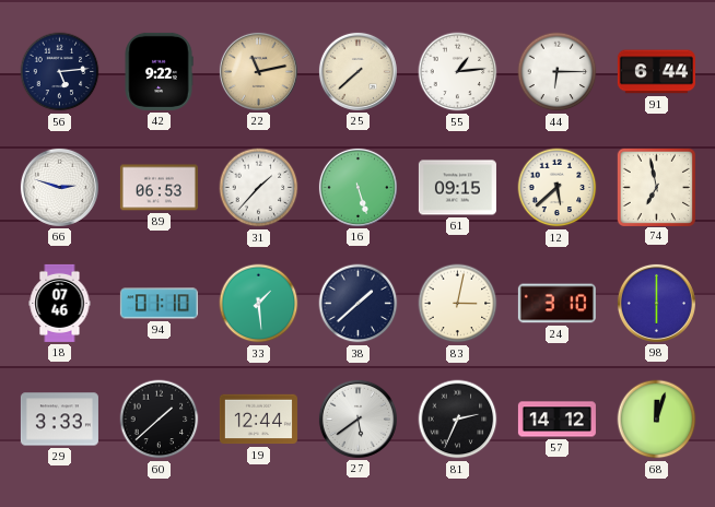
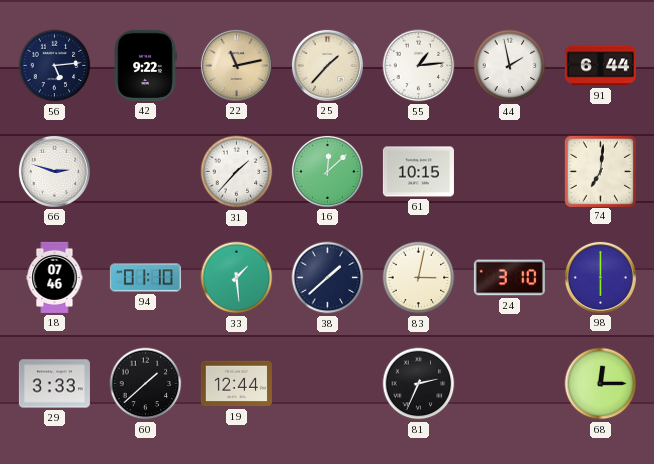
25: 7:38 -> 1:37
44: 6:15 -> 1:58
89: 06:53 -> none
16: 5:27 -> 12:08
61: 09:15 -> 10:15
12: 5:38 -> none
74: 6:58 -> 7:01
27: 5:39 -> none
57: 14:12 -> none
68: 12:03 -> 12:15
